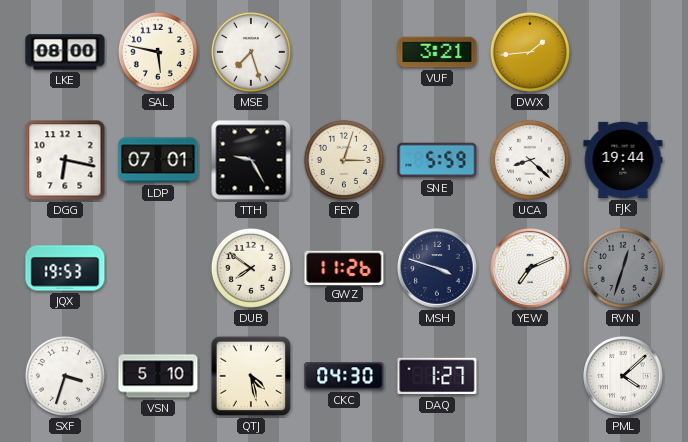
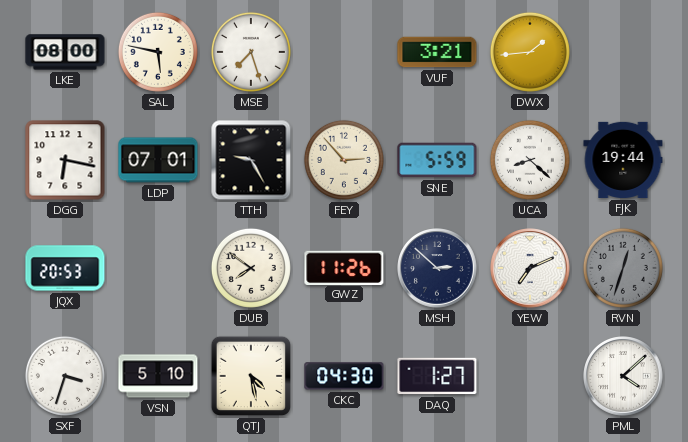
FEY: 3:03 -> 2:53
JQX: 19:53 -> 20:53
MSH: 3:48 -> 2:52
